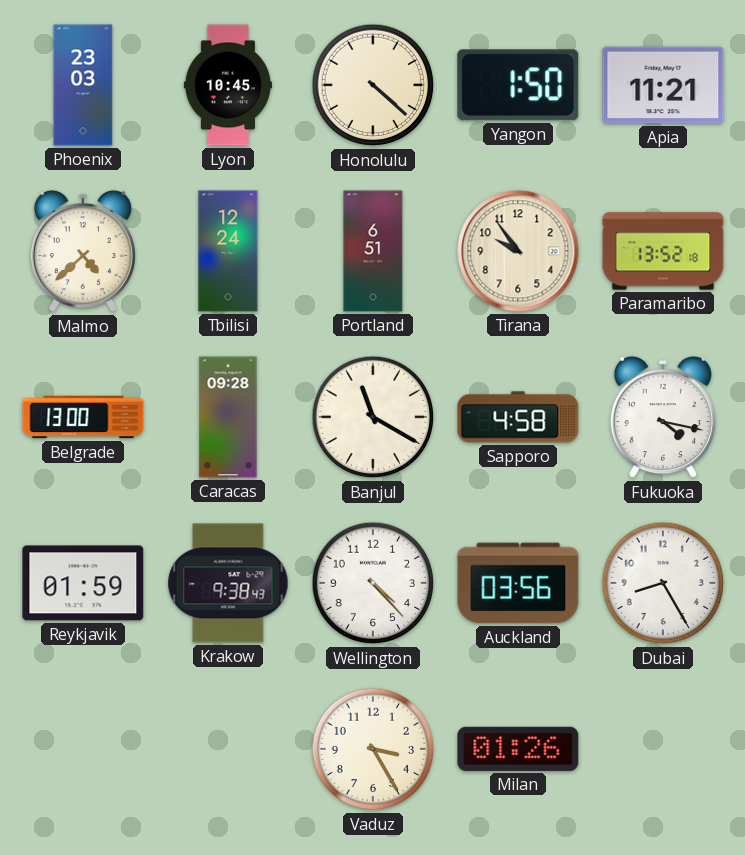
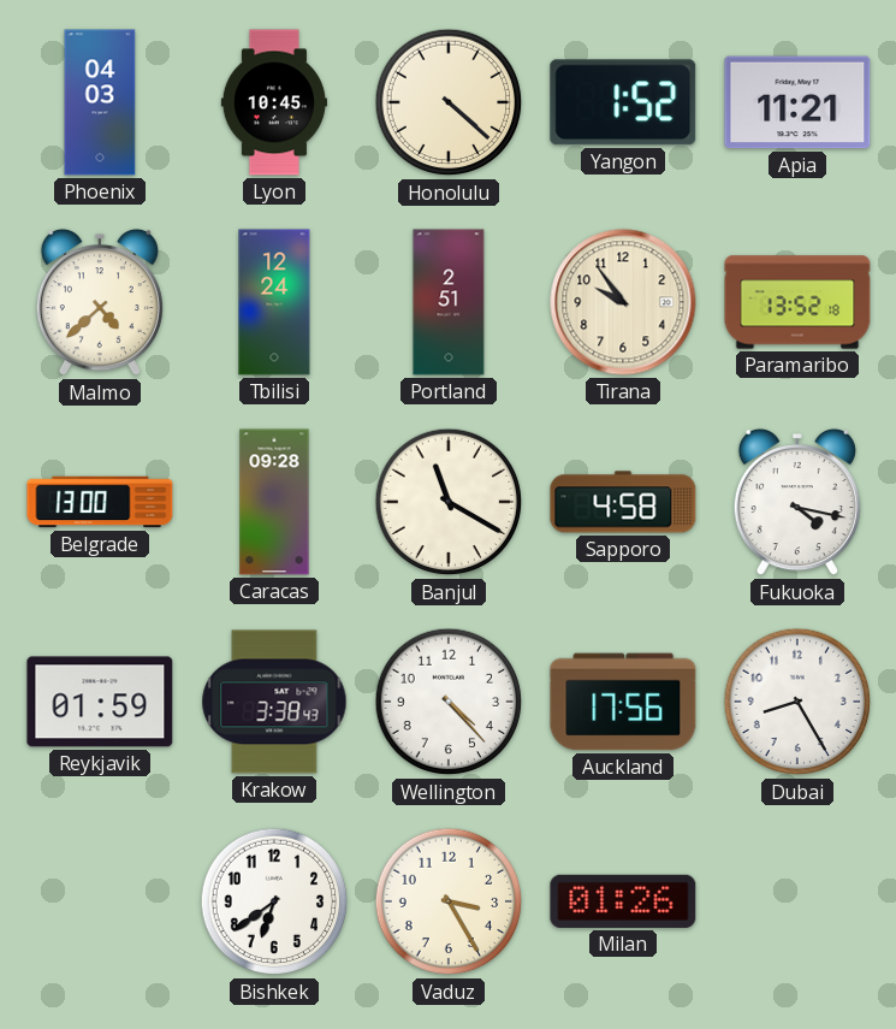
Phoenix: 23:03 -> 04:03
Yangon: 1:50 -> 1:52
Portland: 6:51 -> 2:51
Krakow: 9:38 -> 3:38
Auckland: 03:56 -> 17:56
Bishkek: none -> 6:39
